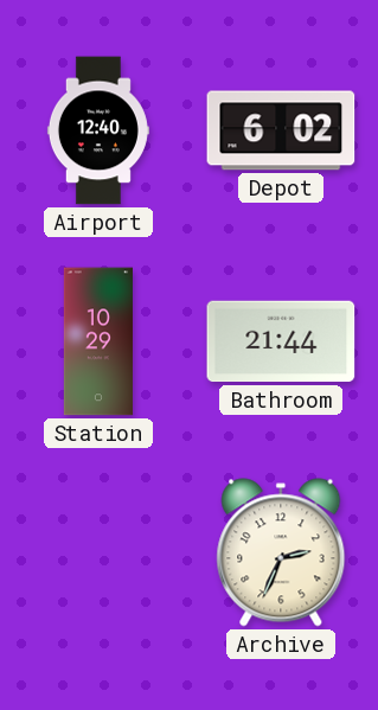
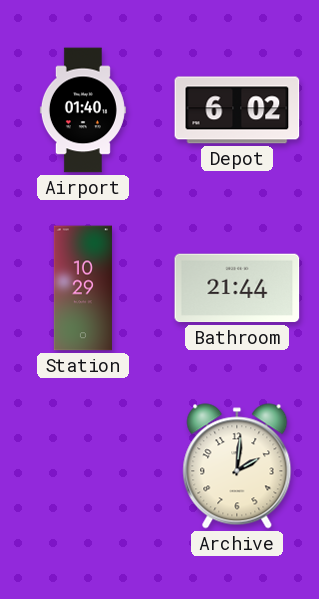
Airport: 12:40 -> 01:40
Archive: 2:34 -> 2:01
